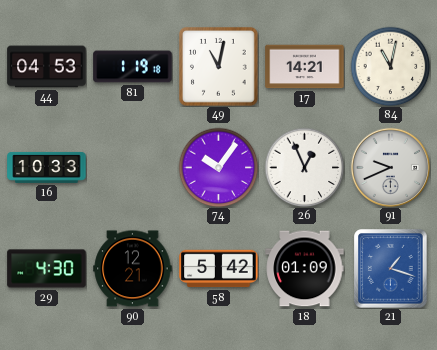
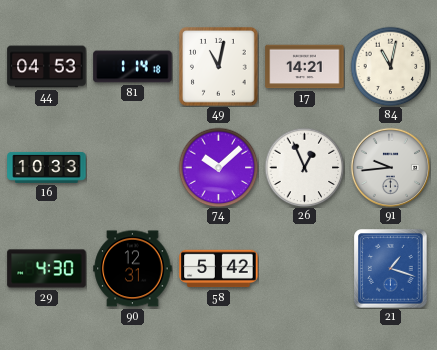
81: 1:19 -> 1:14
74: 10:06 -> 10:08
91: 9:41 -> 9:44
90: 12:21 -> 12:31
18: 01:09 -> none
